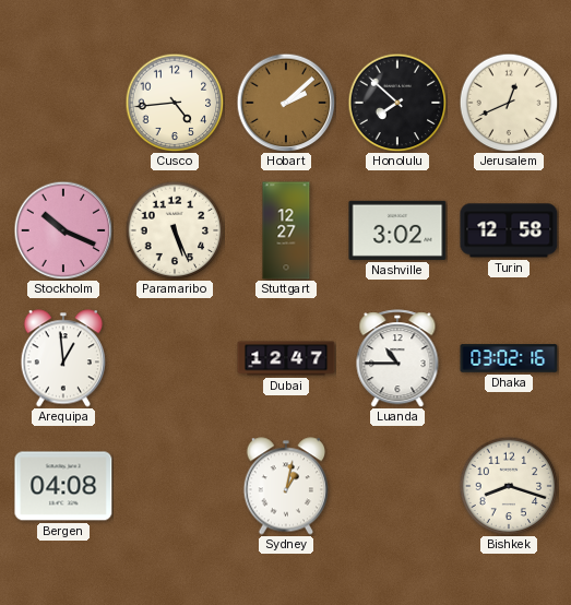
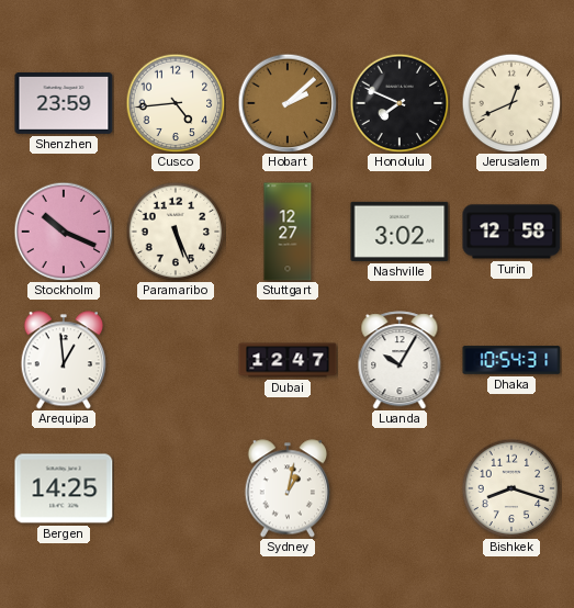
Shenzhen: none -> 23:59
Honolulu: 7:52 -> 7:49
Luanda: 10:45 -> 10:05
Dhaka: 03:02 -> 10:54
Bergen: 04:08 -> 14:25
